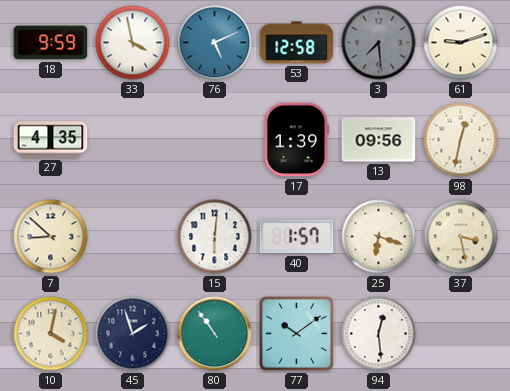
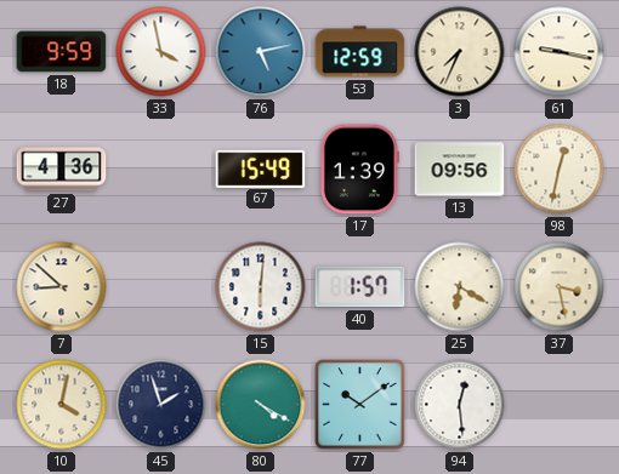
76: 5:11 -> 5:13
53: 12:58 -> 12:59
3: 7:29 -> 7:34
3 dial: grey -> cream
61: 9:12 -> 9:17
27: 4:35 -> 4:36
67: none -> 15:49
25: 6:18 -> 6:20
80: 10:54 -> 4:20
